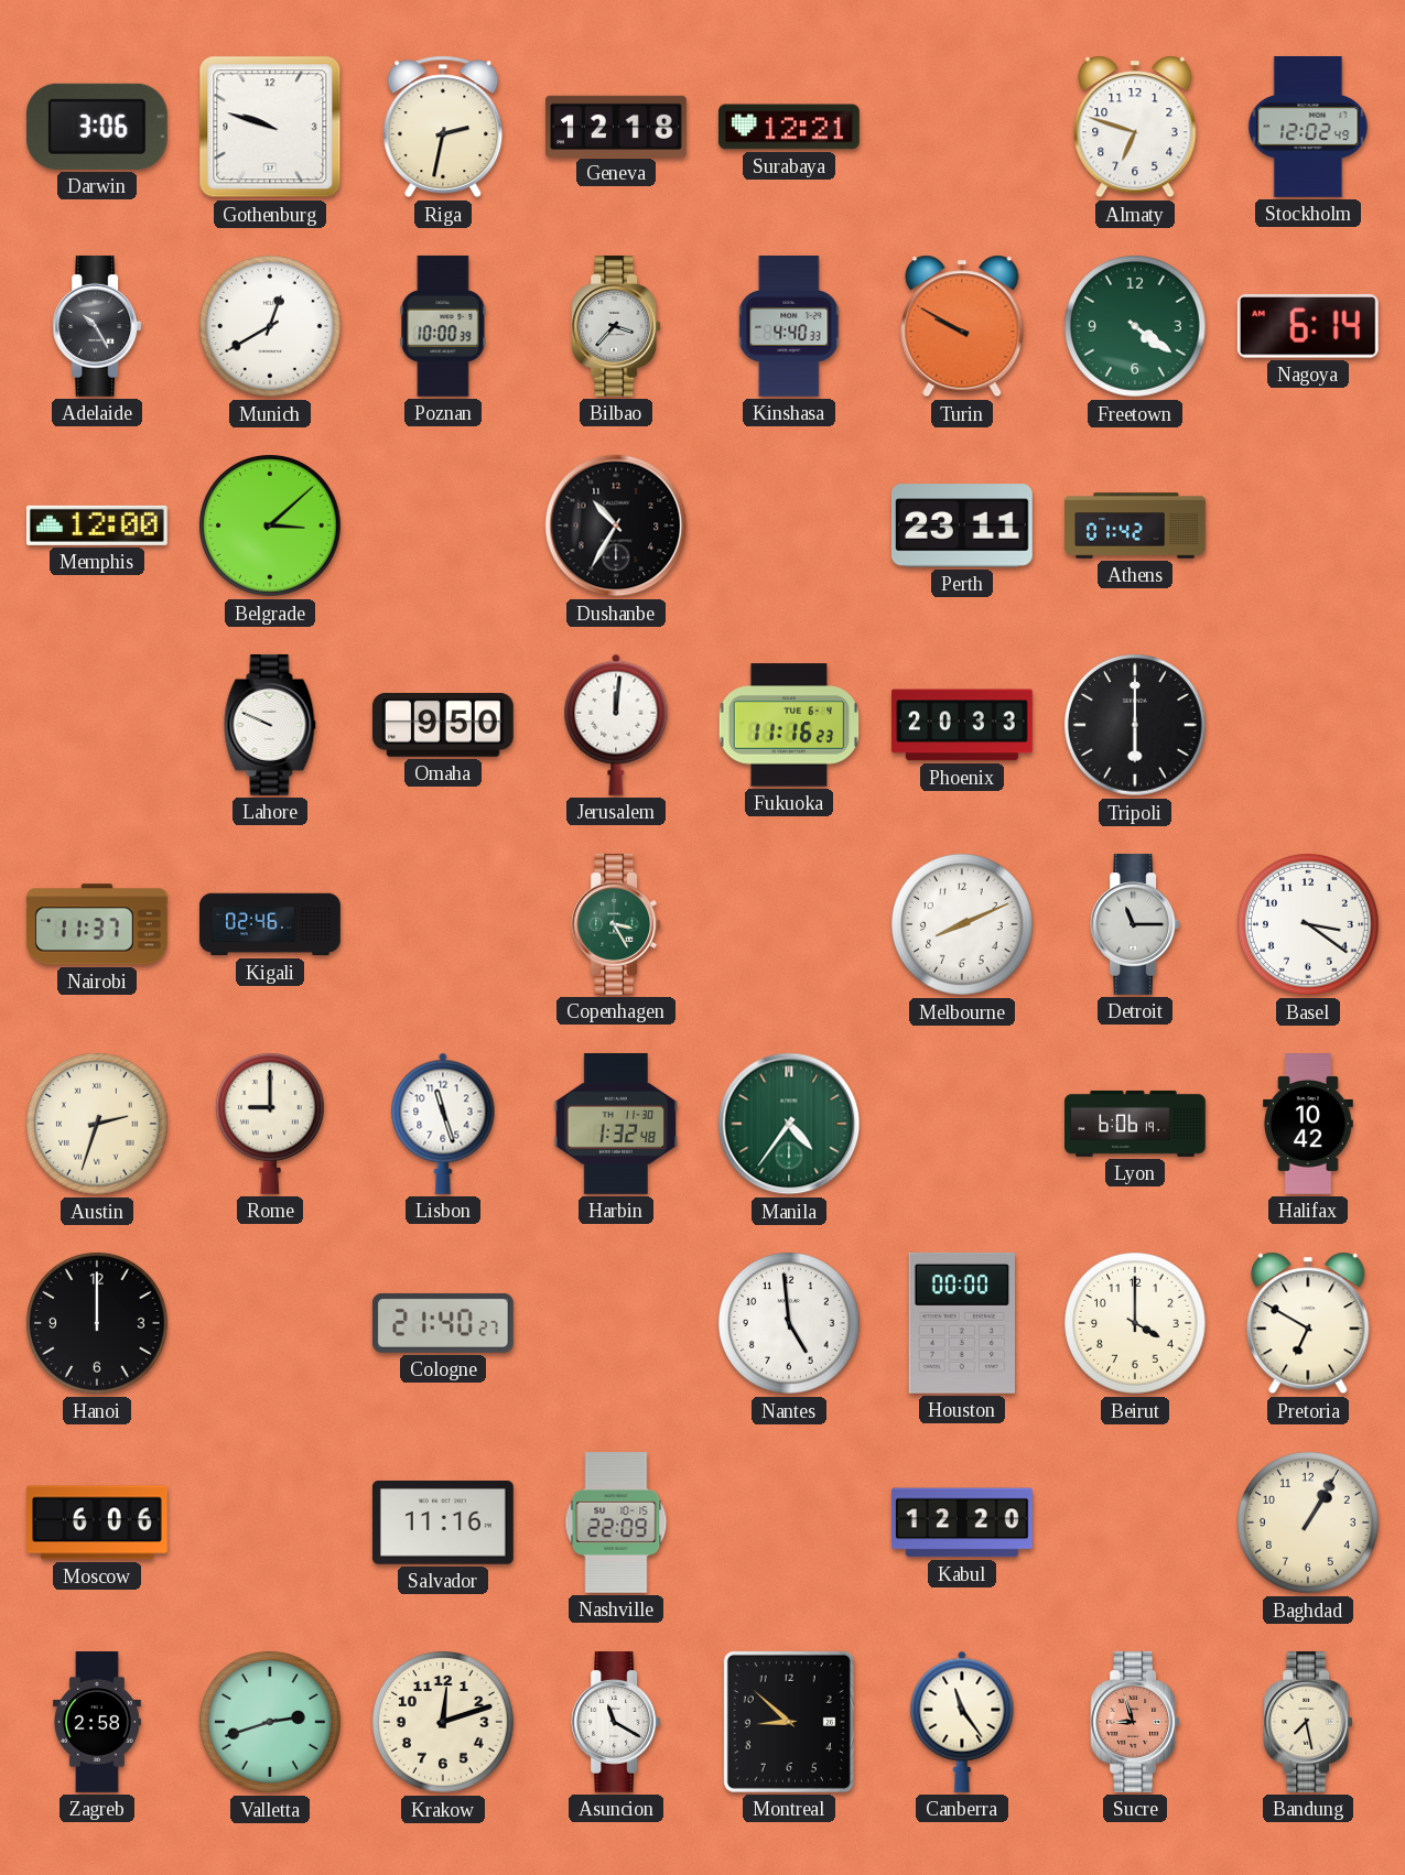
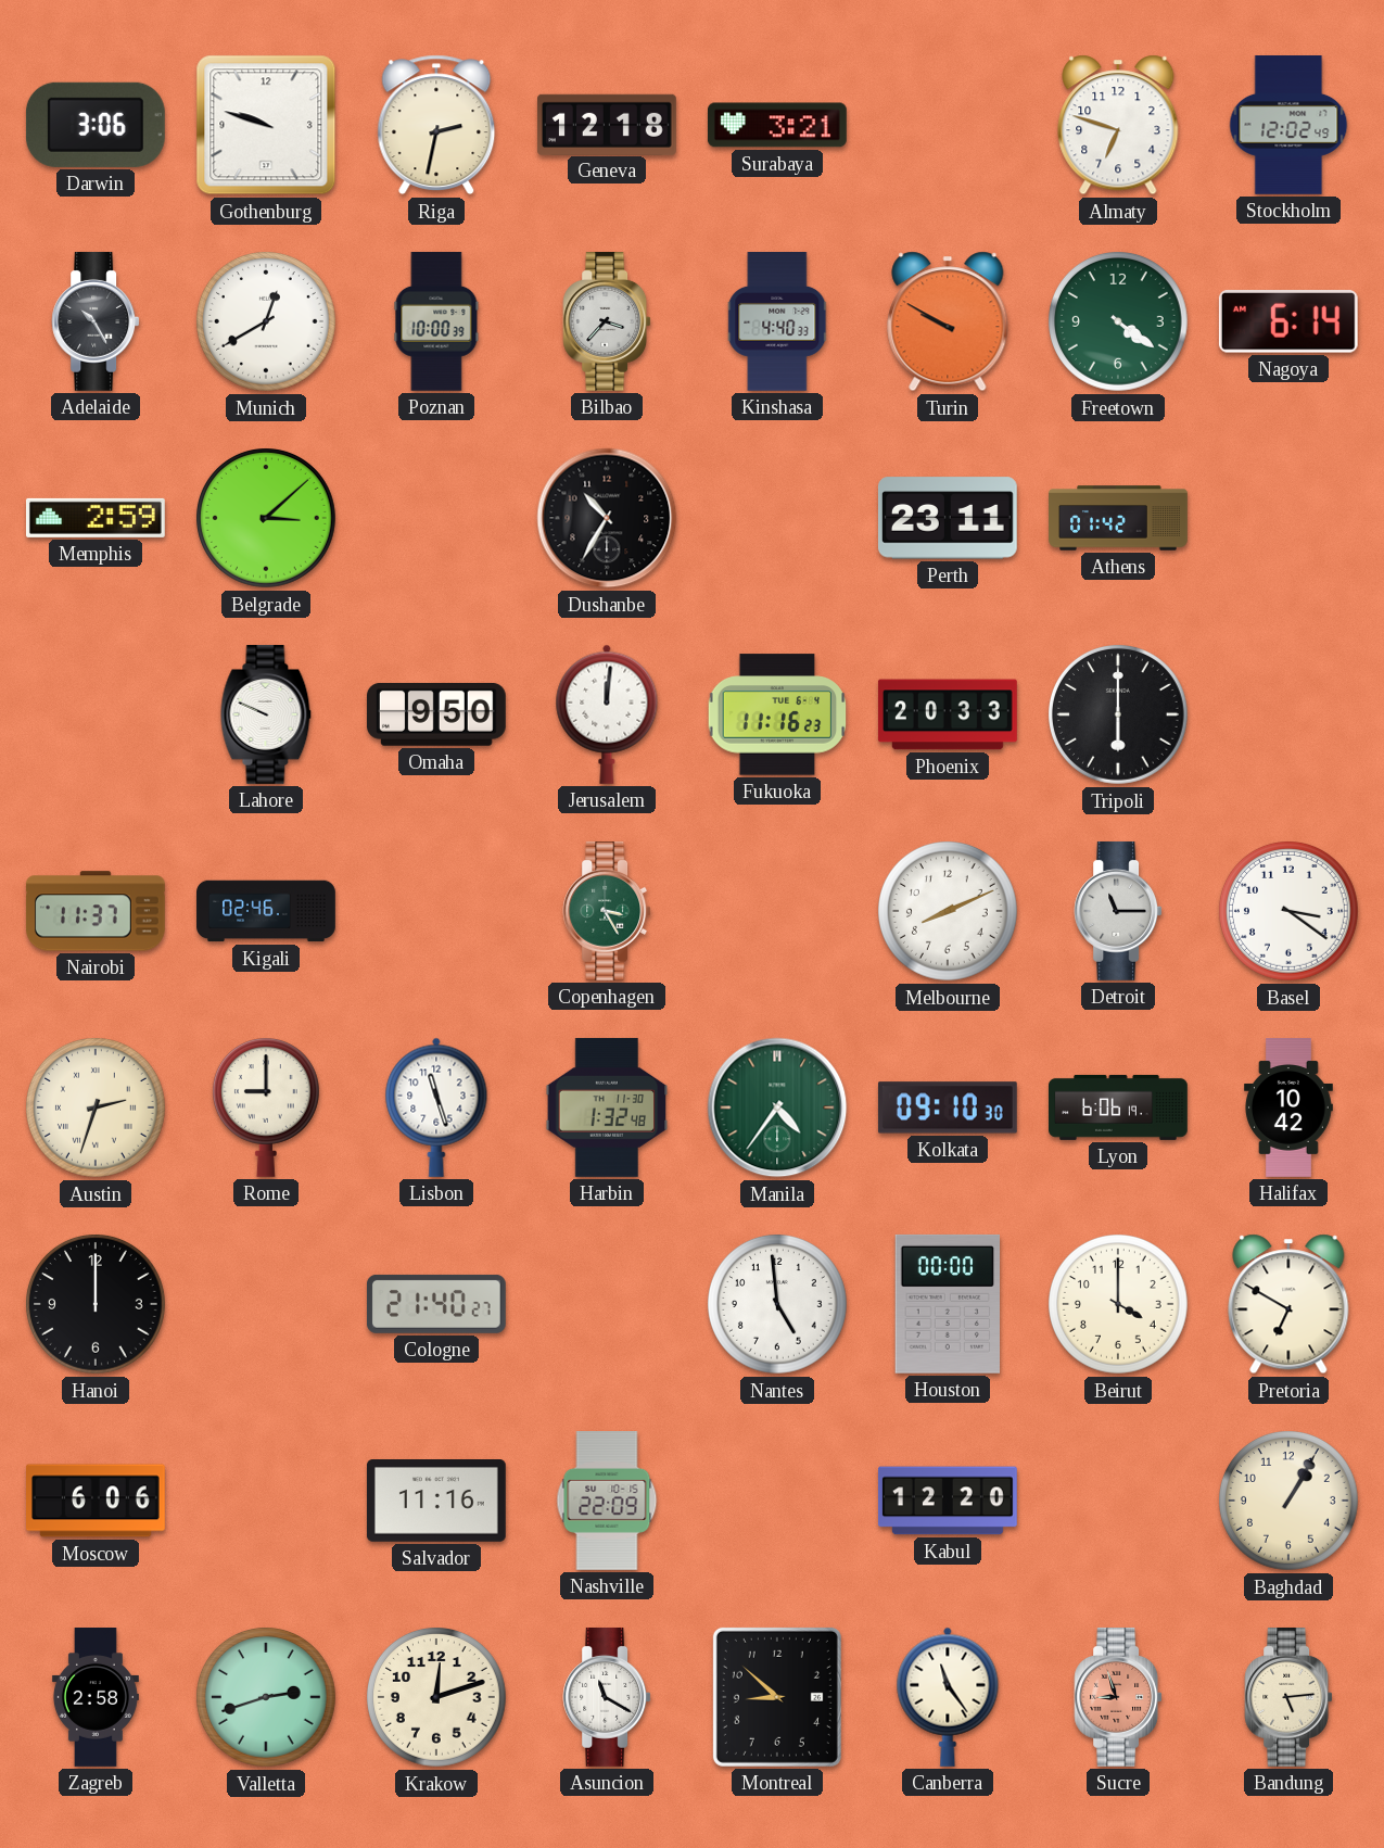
Surabaya: 12:21 -> 3:21
Memphis: 12:00 -> 2:59
Kolkata: none -> 09:10
Bandung: 7:28 -> 5:14
